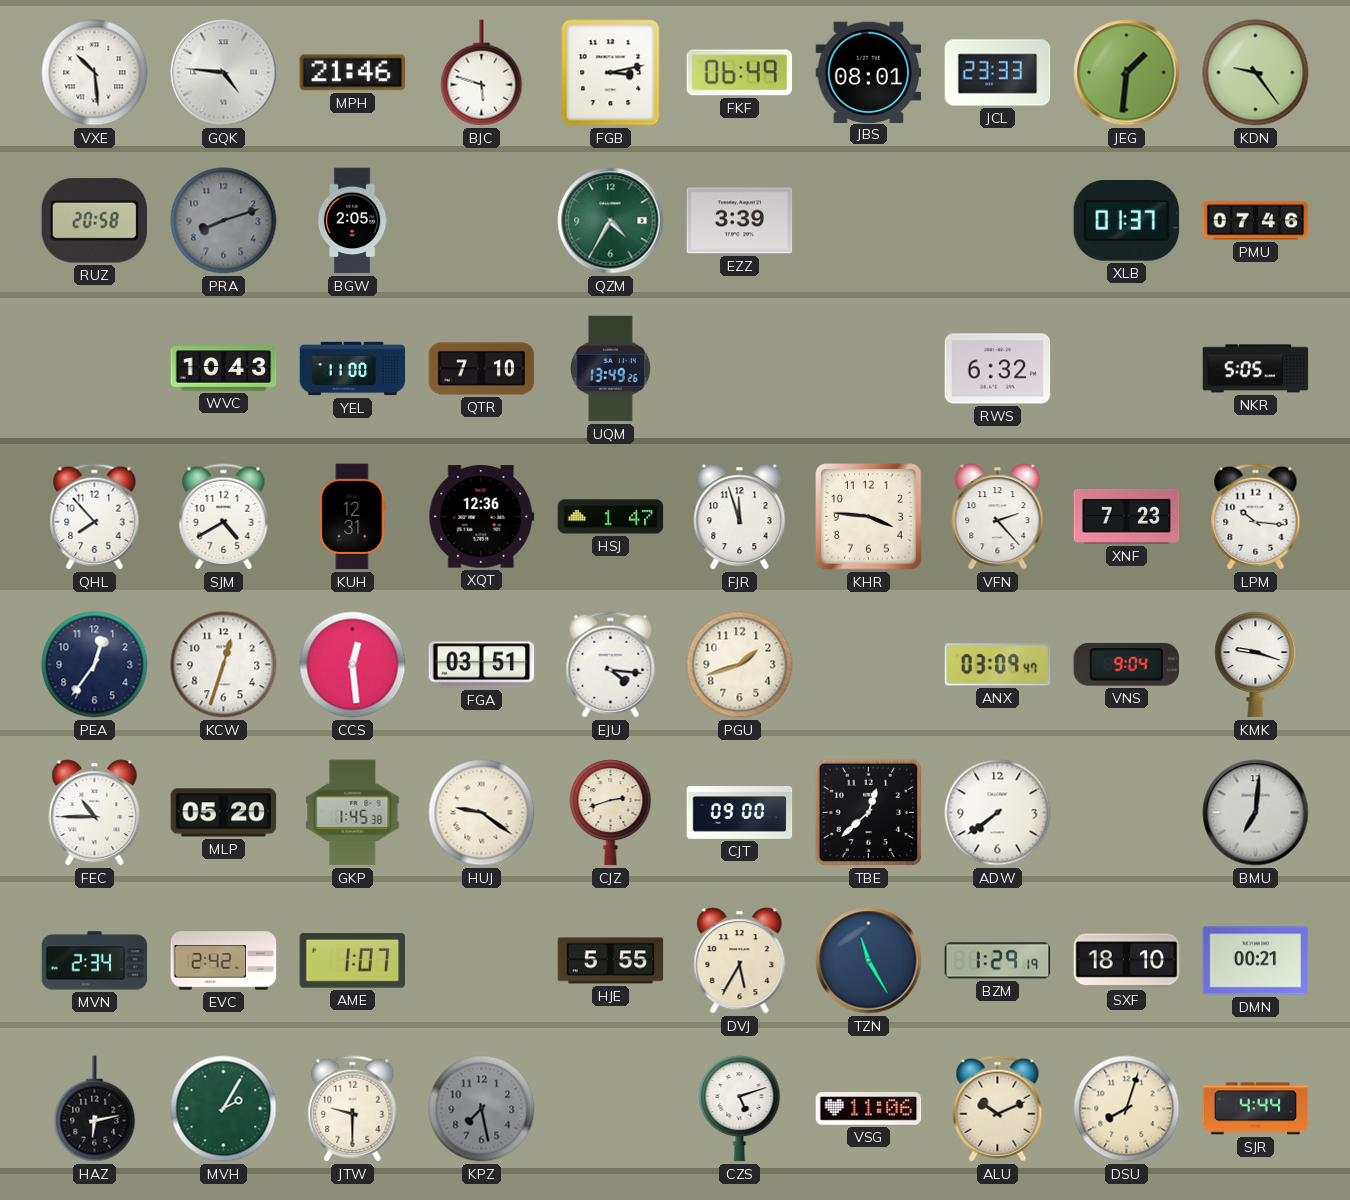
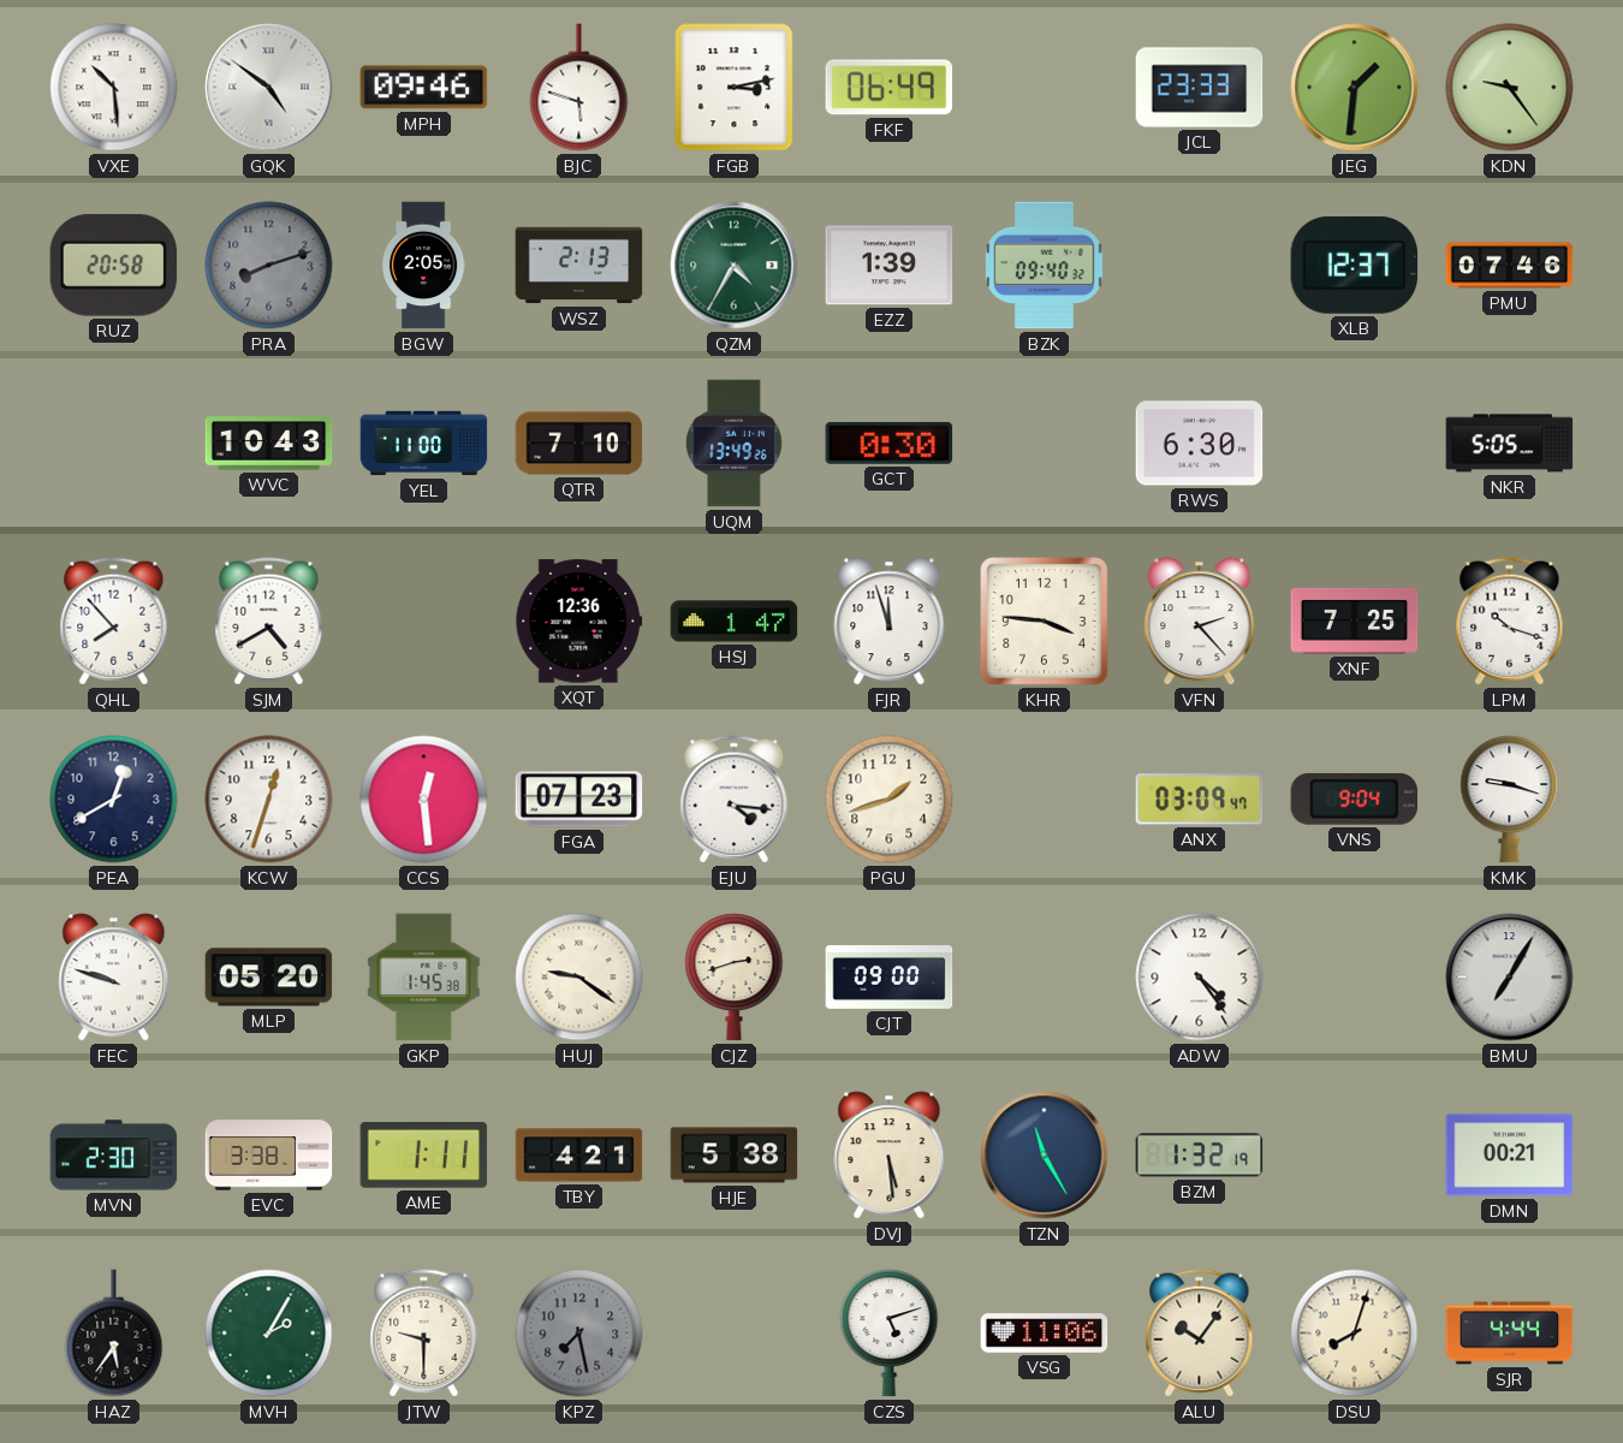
GQK: 4:46 -> 4:51
MPH: 21:46 -> 09:46
JBS: 08:01 -> none
WSZ: none -> 2:13
EZZ: 3:39 -> 1:39
BZK: none -> 09:40
XLB: 01:37 -> 12:37
GCT: none -> 0:30
RWS: 6:32 -> 6:30
KUH: 12:31 -> none
XNF: 7:23 -> 7:25
LPM: 10:16 -> 10:18
PEA: 12:36 -> 12:40
FGA: 03:51 -> 07:23
FEC: 10:45 -> 9:48
TBE: 12:38 -> none
ADW: 7:39 -> 4:24
BMU: 7:01 -> 7:05
MVN: 2:34 -> 2:30
EVC: 2:42 -> 3:38
AME: 1:07 -> 1:11
TBY: none -> 4:21
HJE: 5:55 -> 5:38
DVJ: 5:35 -> 5:29
BZM: 1:29 -> 1:32
SXF: 18:10 -> none
HAZ: 6:13 -> 5:36
ALU: 10:11 -> 10:06
